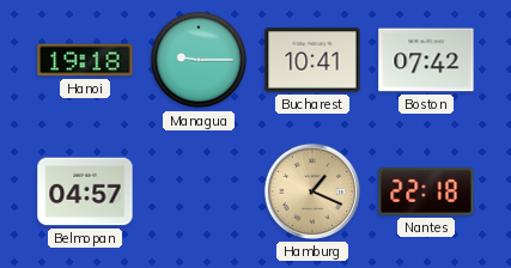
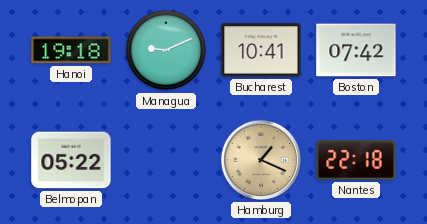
Managua: 9:15 -> 9:11
Belmopan: 04:57 -> 05:22
